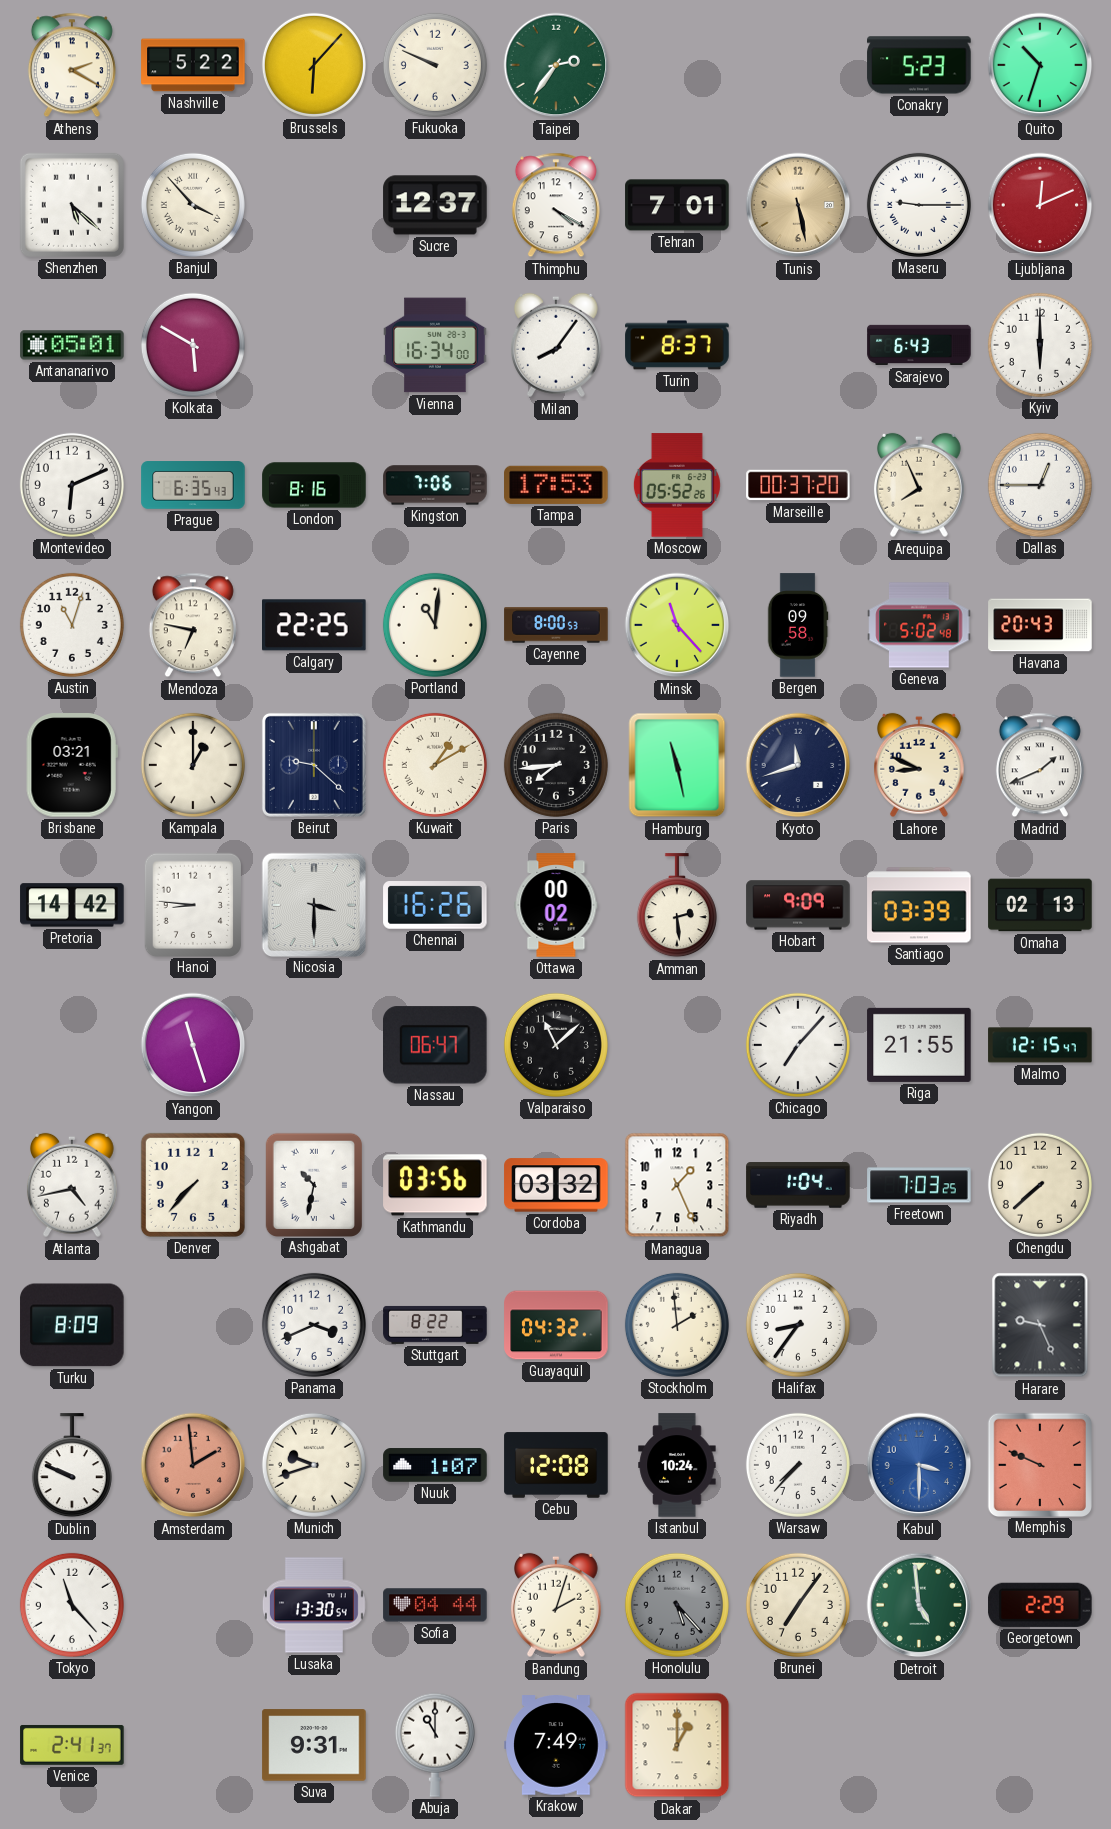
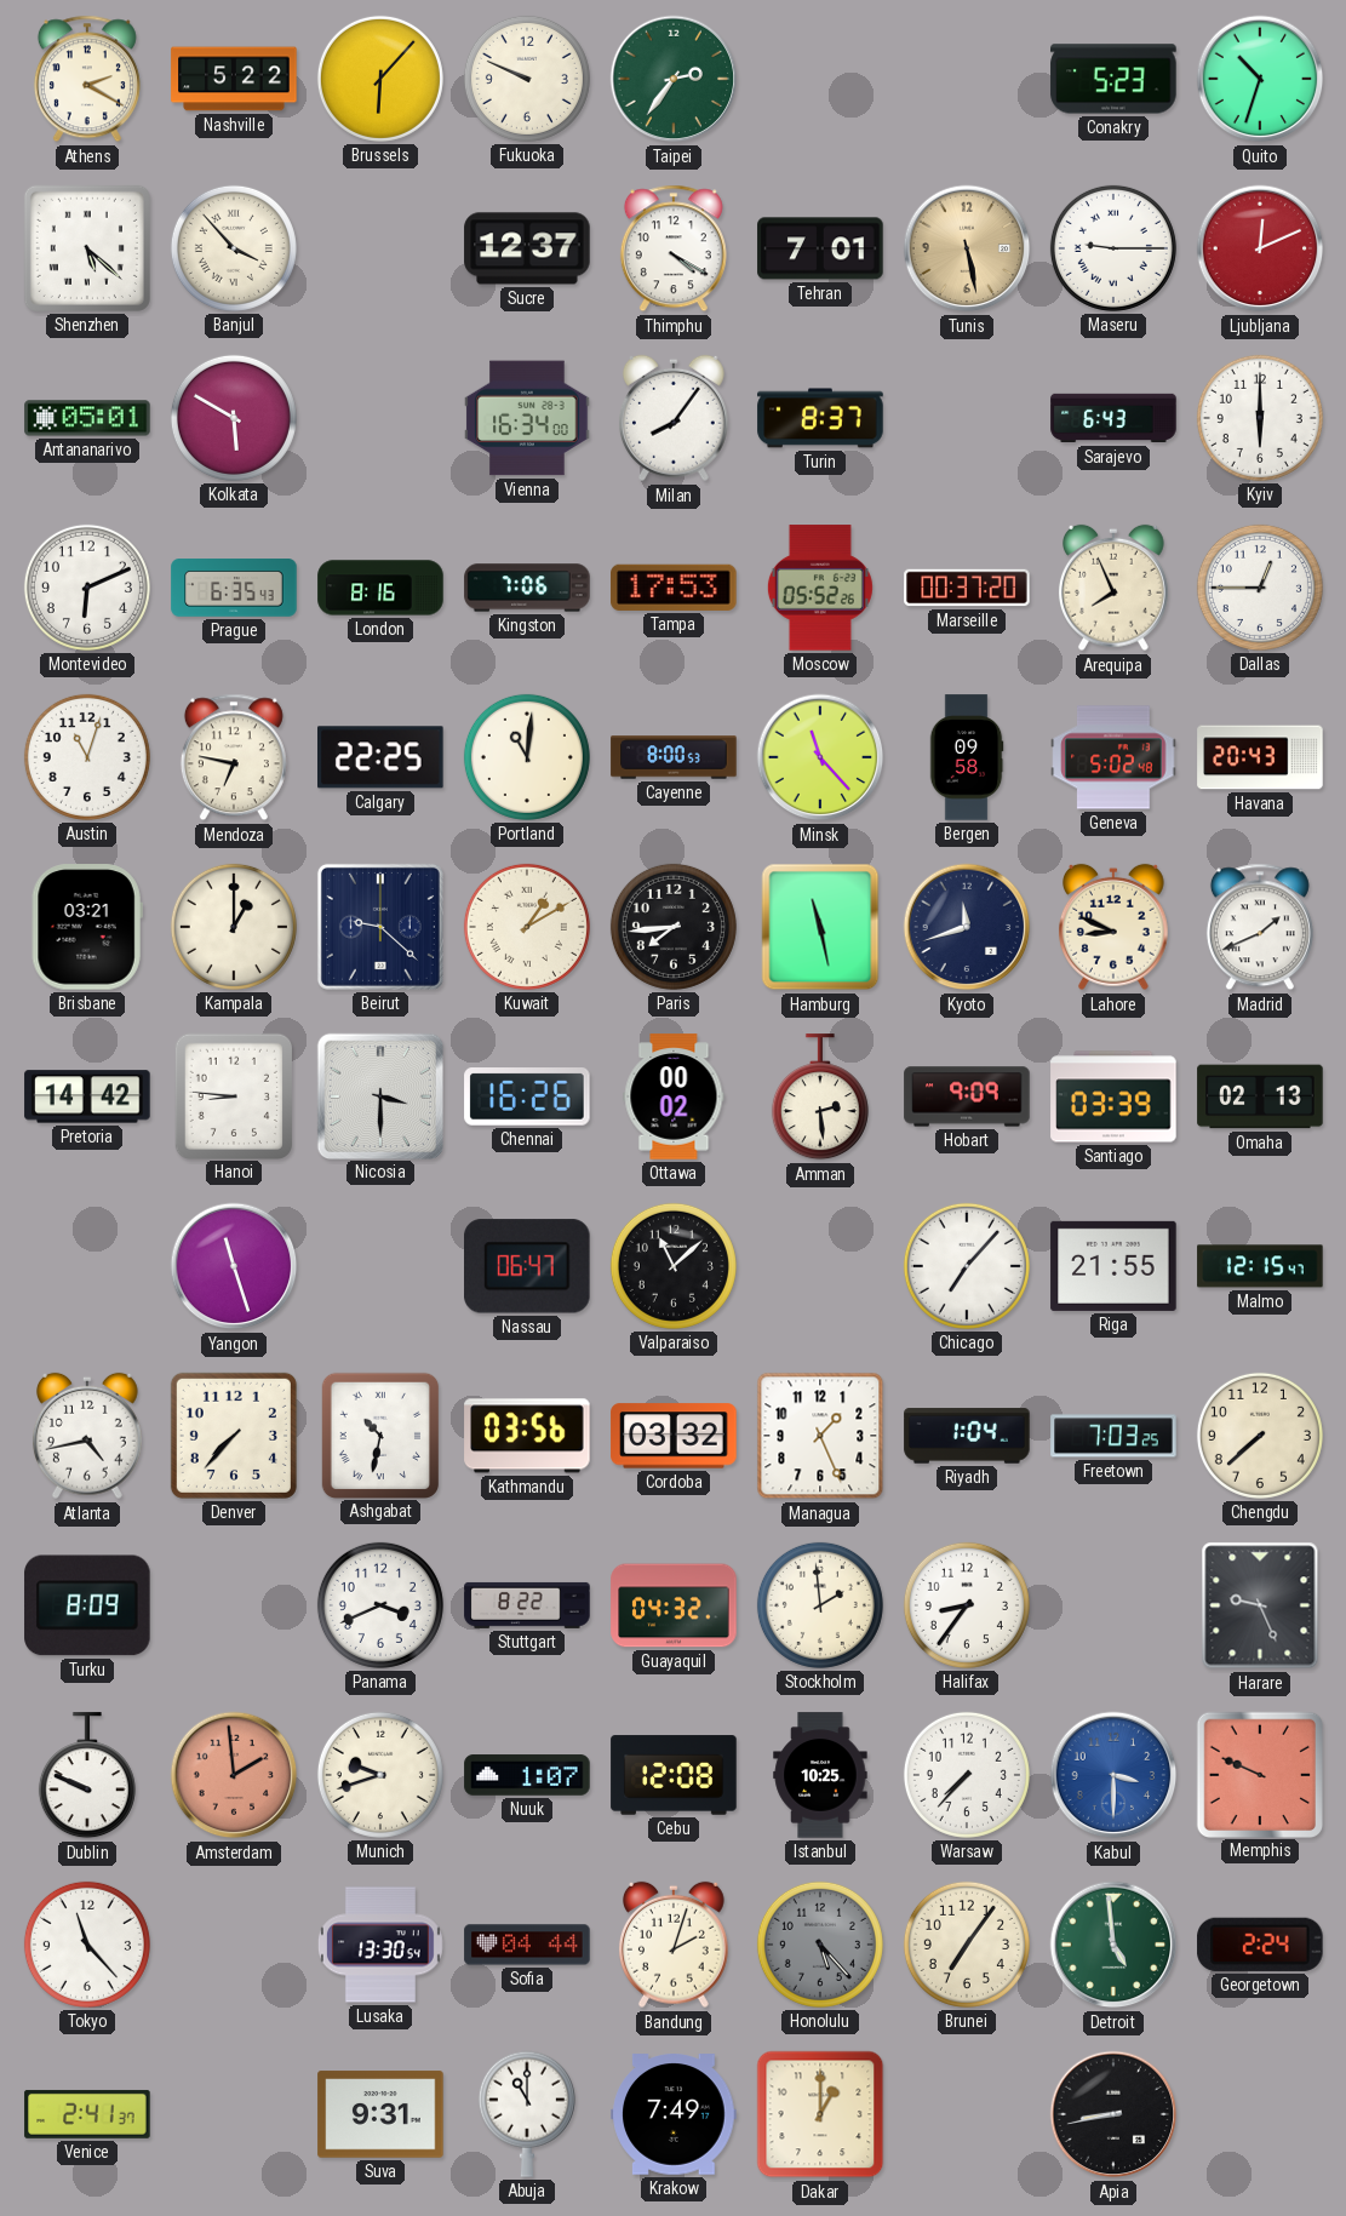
Istanbul: 10:24 -> 10:25
Georgetown: 2:29 -> 2:24
Apia: none -> 8:43
